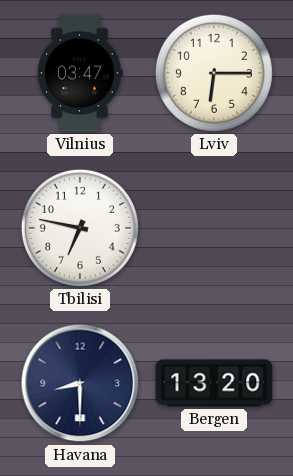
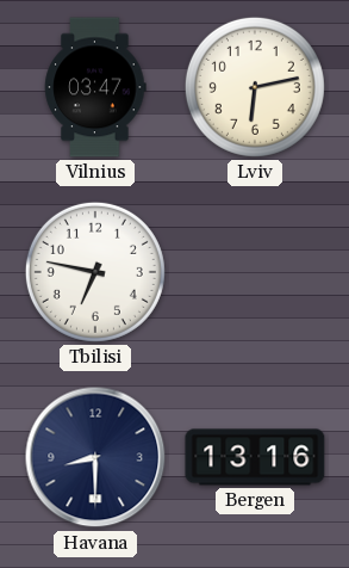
Lviv: 6:15 -> 6:13
Bergen: 13:20 -> 13:16
